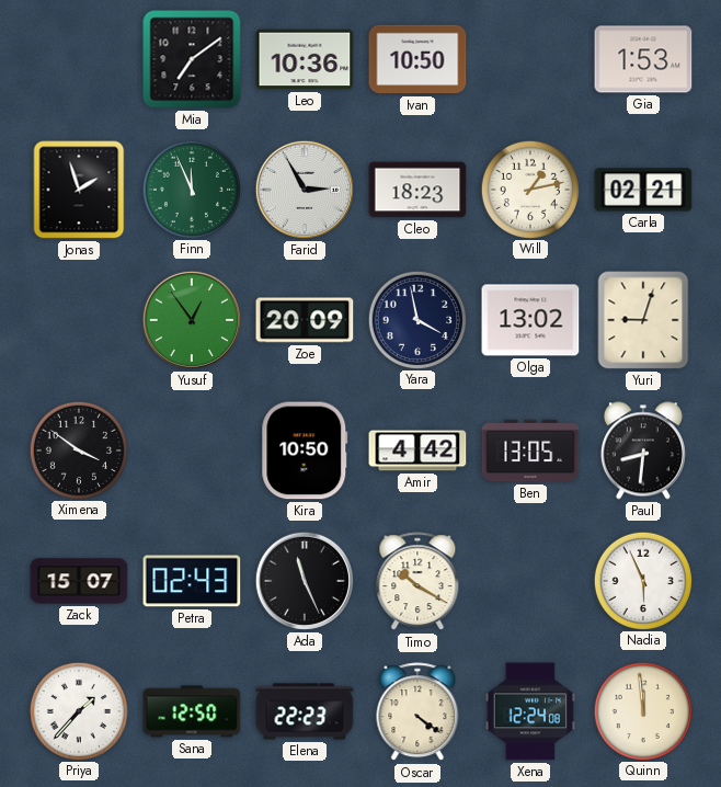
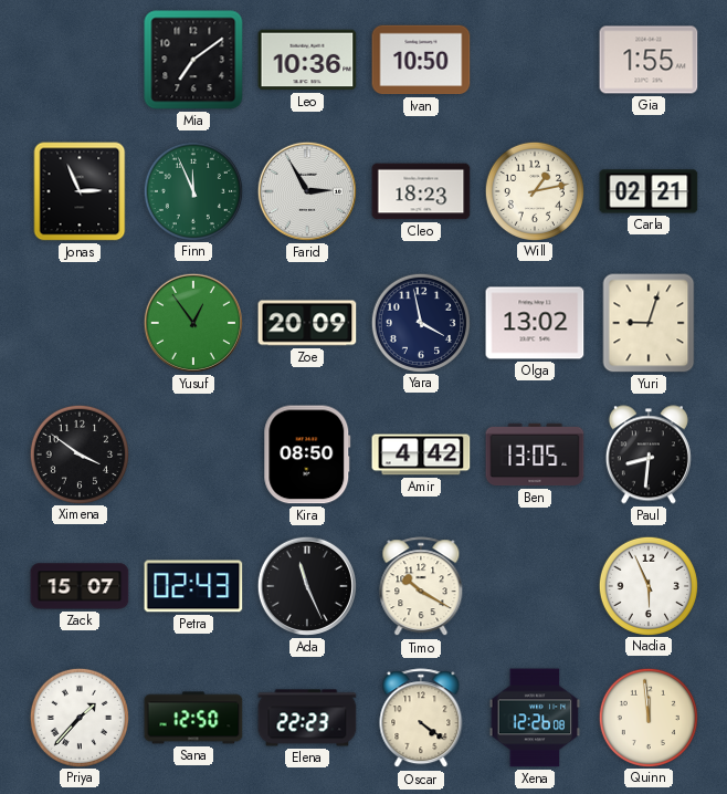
Gia: 1:53 -> 1:55
Jonas: 1:57 -> 2:56
Kira: 10:50 -> 08:50
Xena: 12:24 -> 12:26
